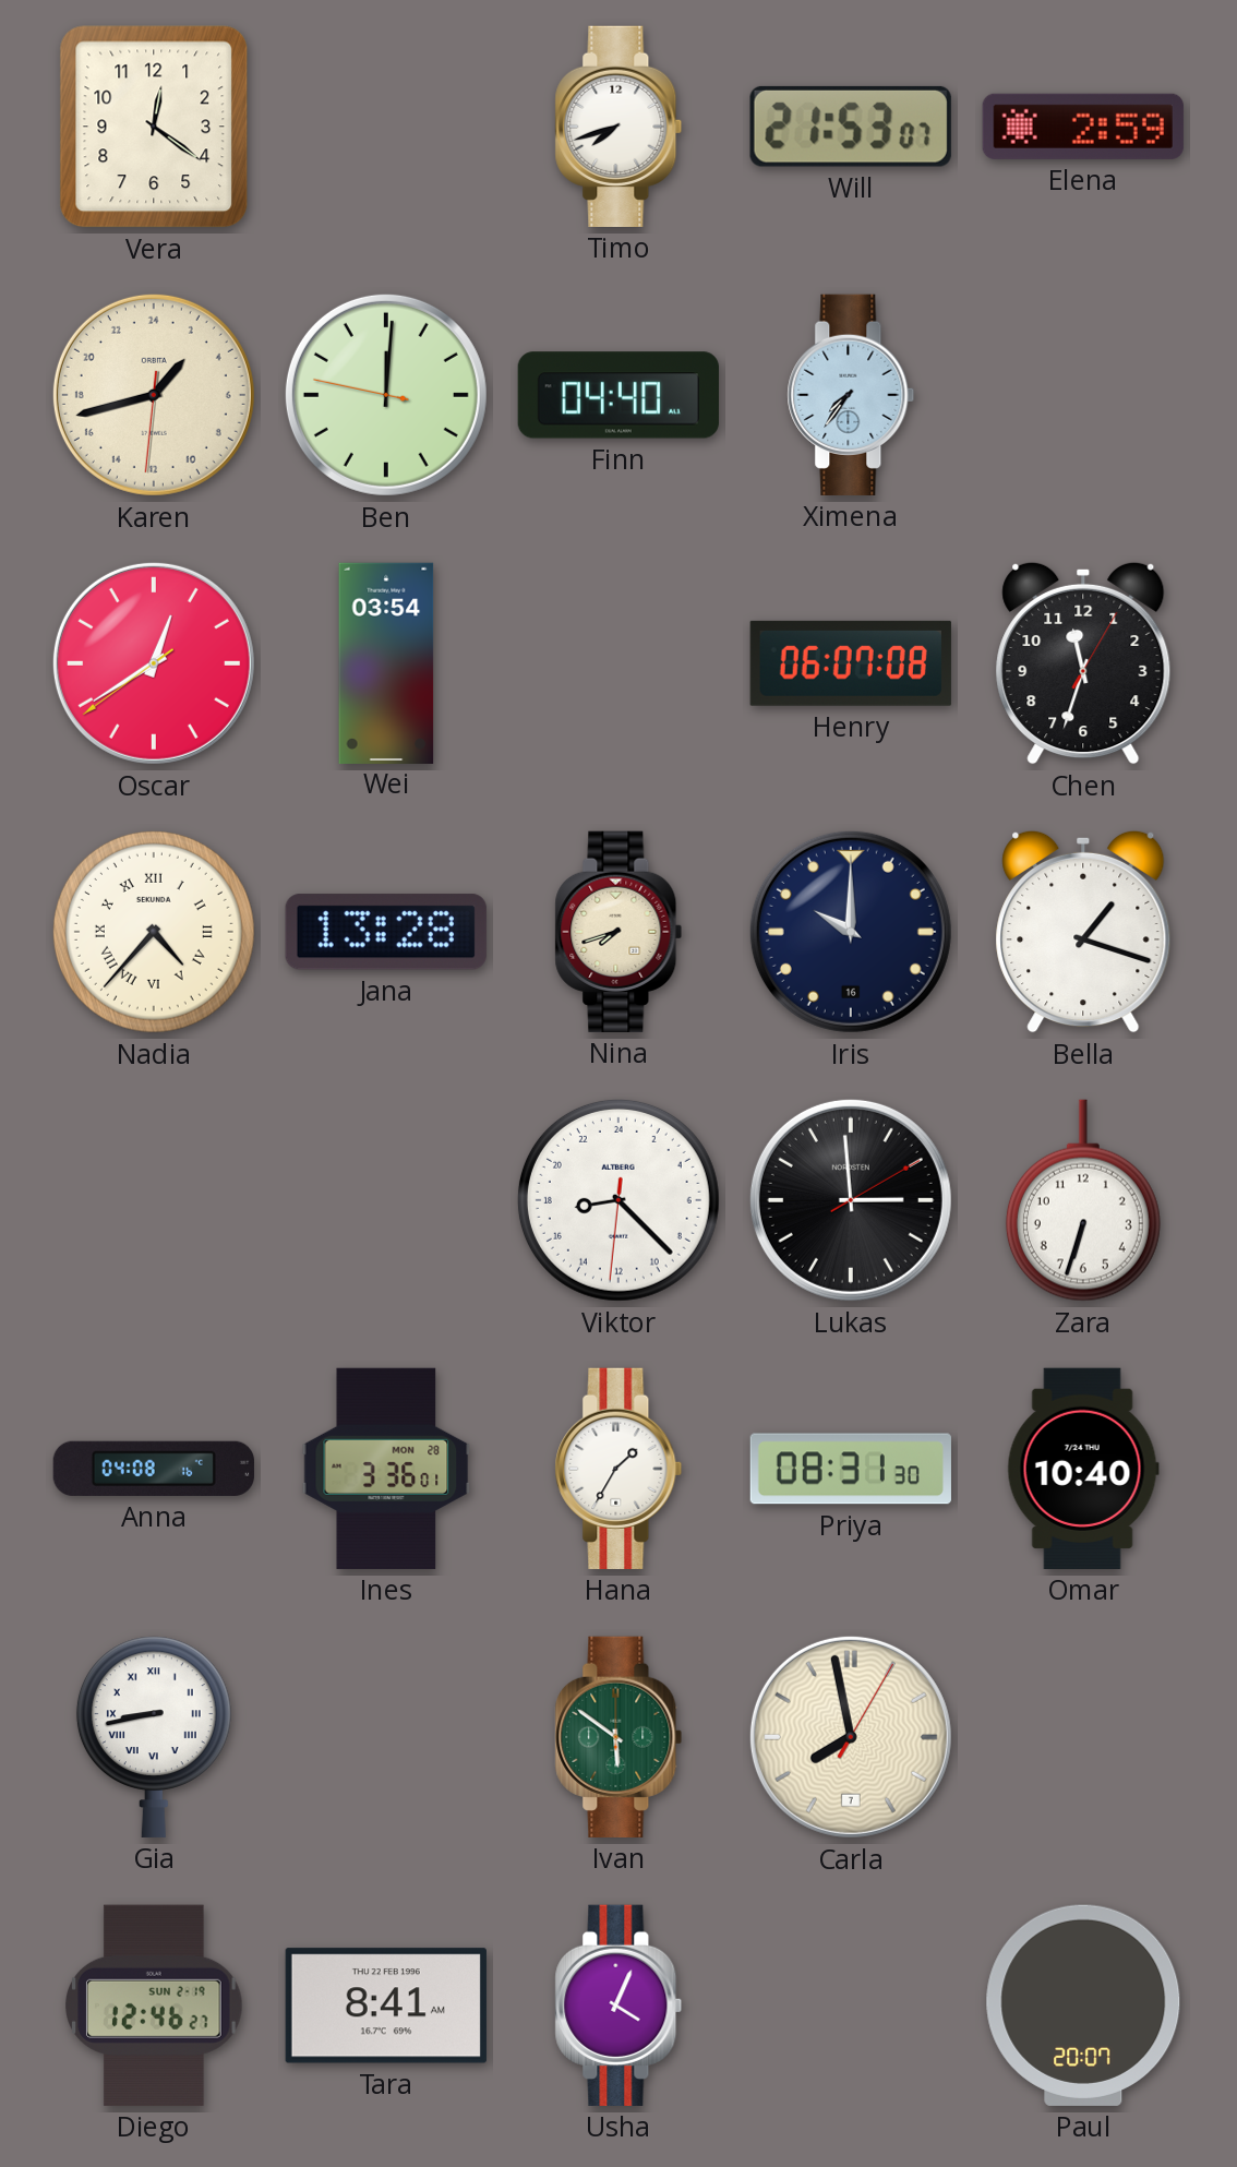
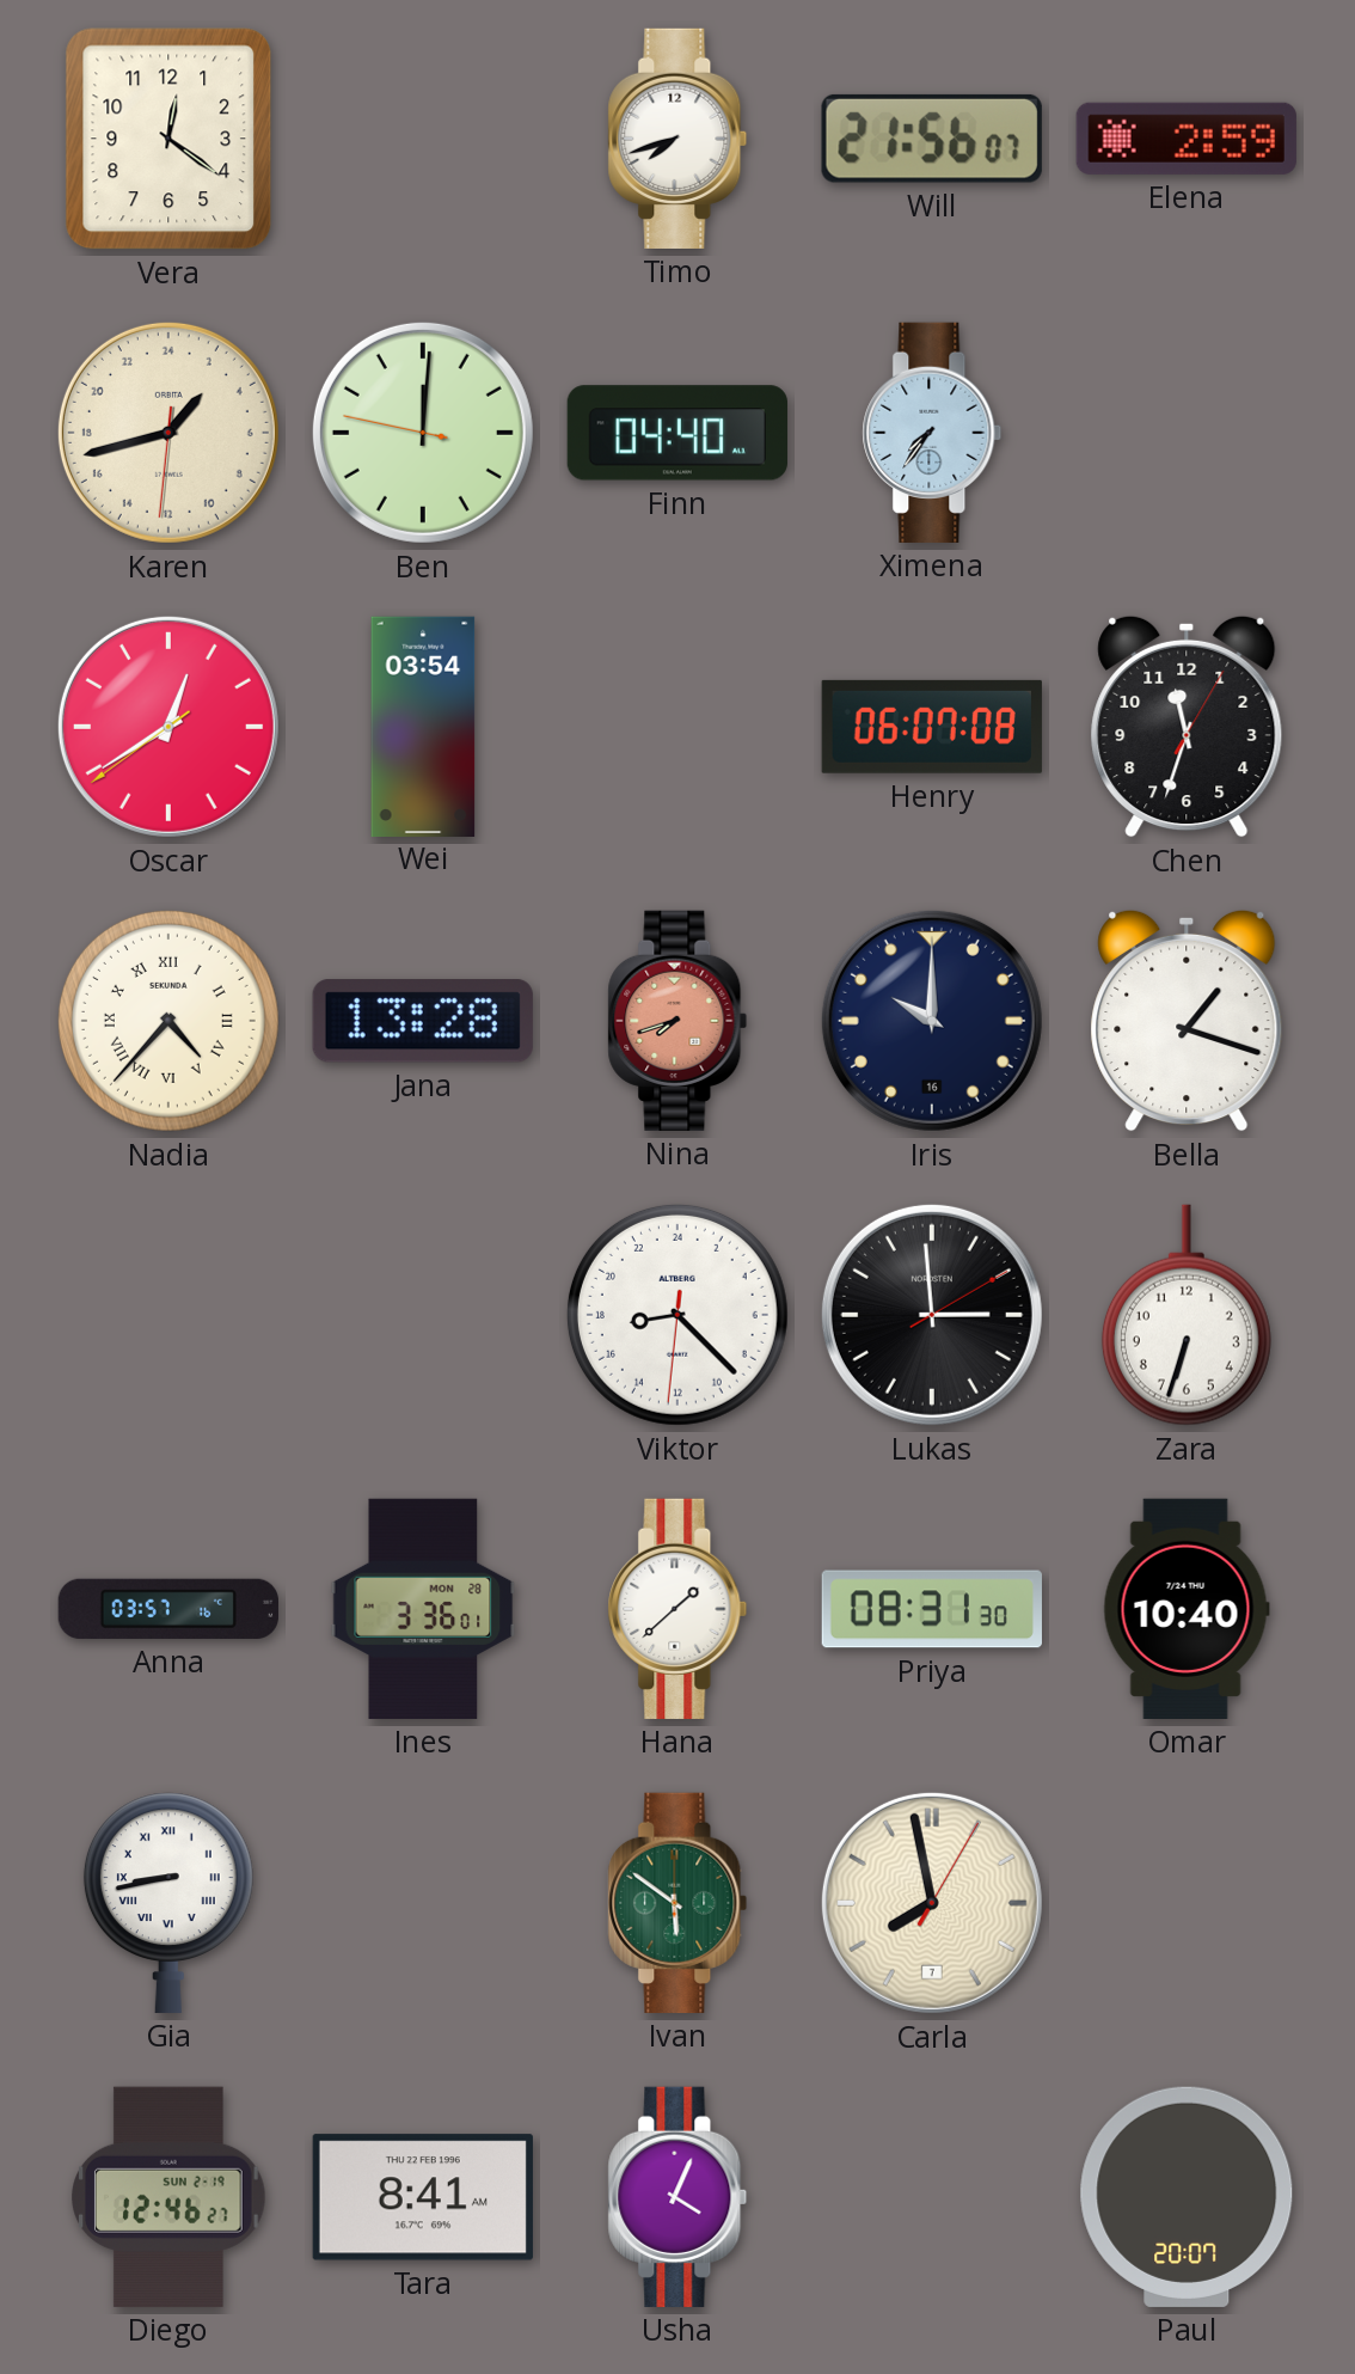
Will: 21:53 -> 21:56
Nina dial: cream -> salmon
Anna: 04:08 -> 03:57
Hana: 1:35 -> 1:38
